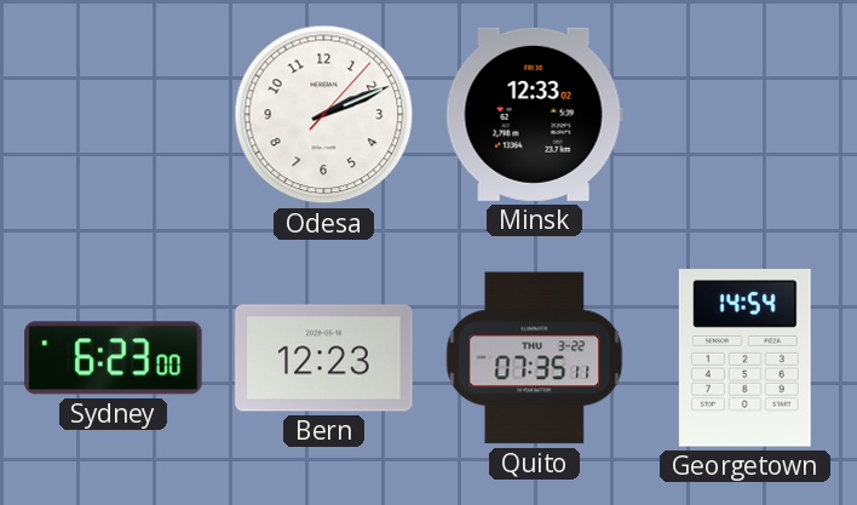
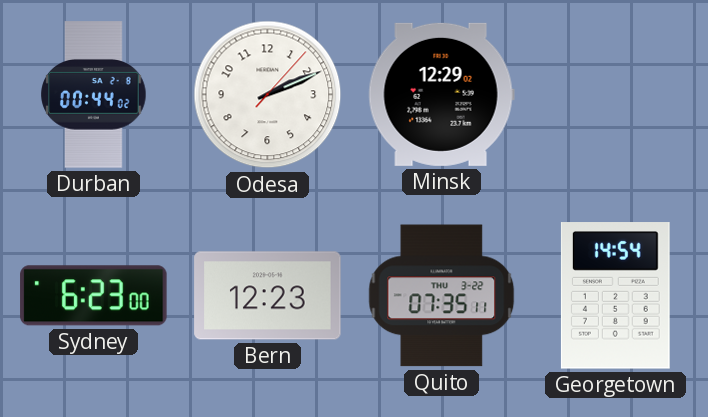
Durban: none -> 00:44
Minsk: 12:33 -> 12:29
